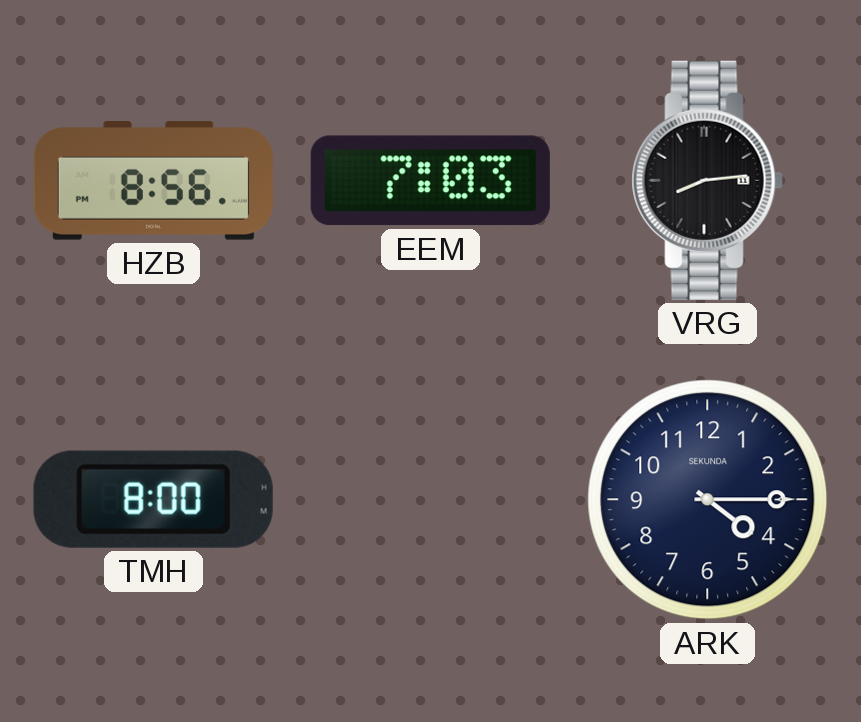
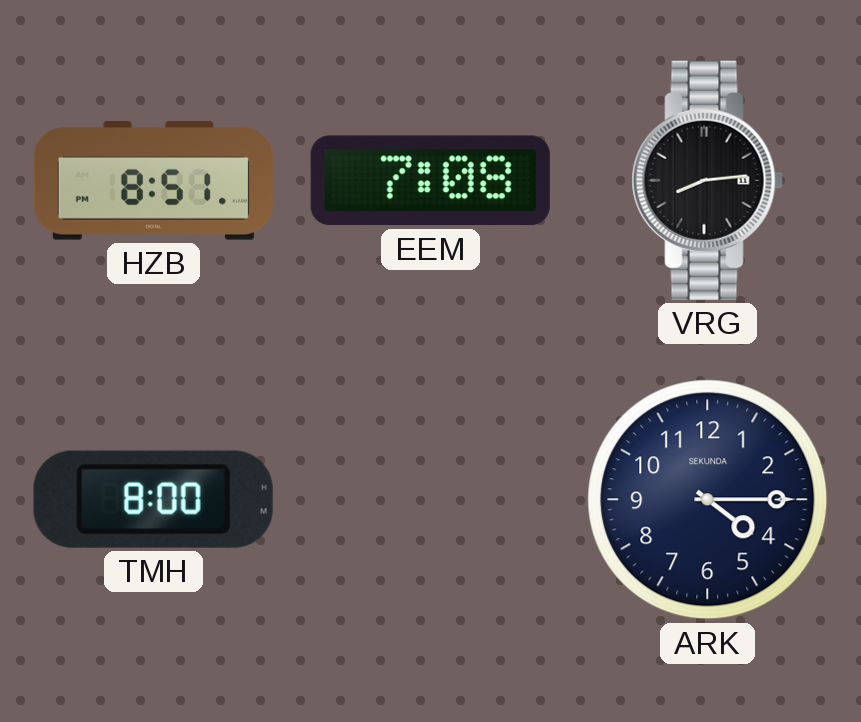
HZB: 8:56 -> 8:51
EEM: 7:03 -> 7:08
